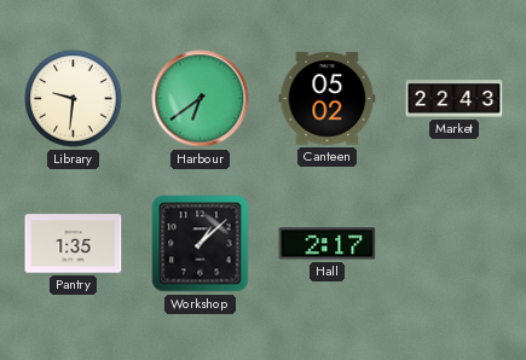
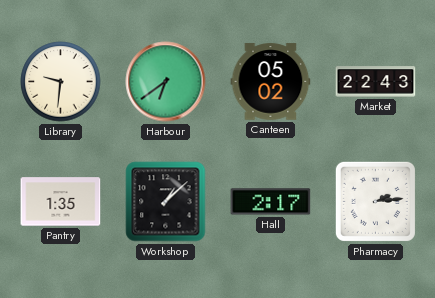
Pharmacy: none -> 2:14
